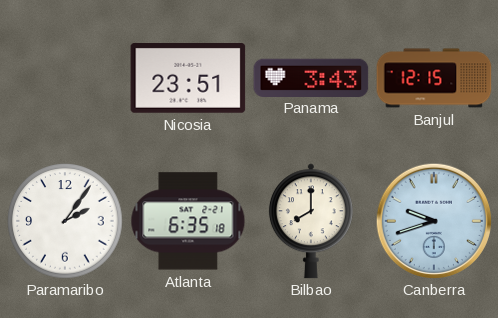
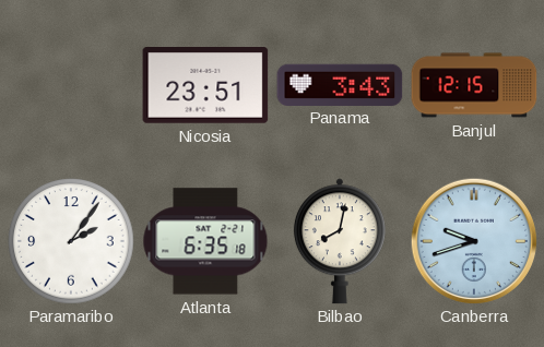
Bilbao: 8:00 -> 8:02
